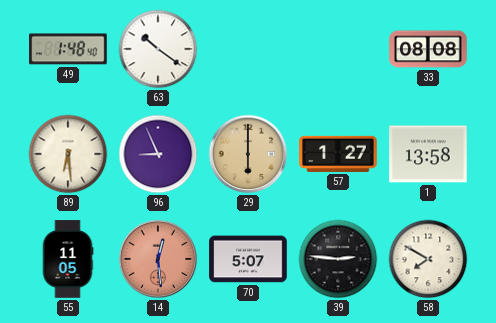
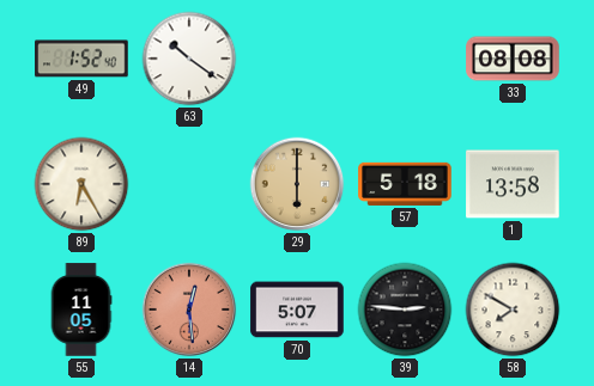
49: 1:48 -> 1:52
89: 6:29 -> 6:25
96: 8:56 -> none
57: 1:27 -> 5:18
